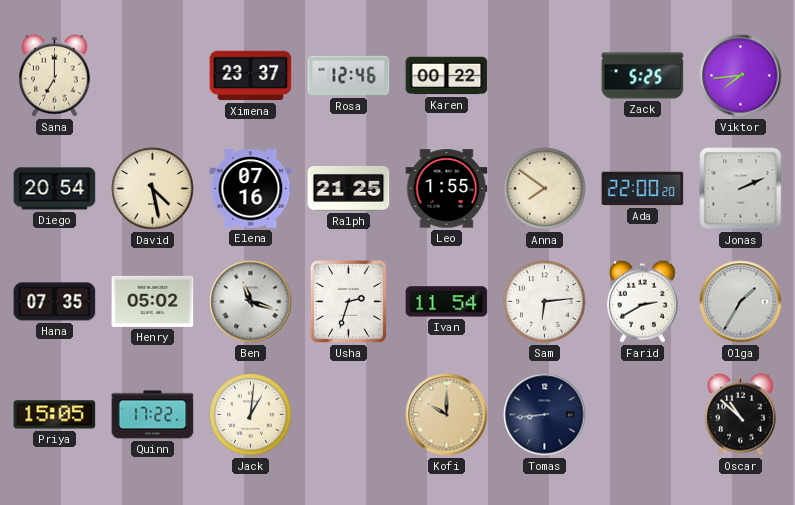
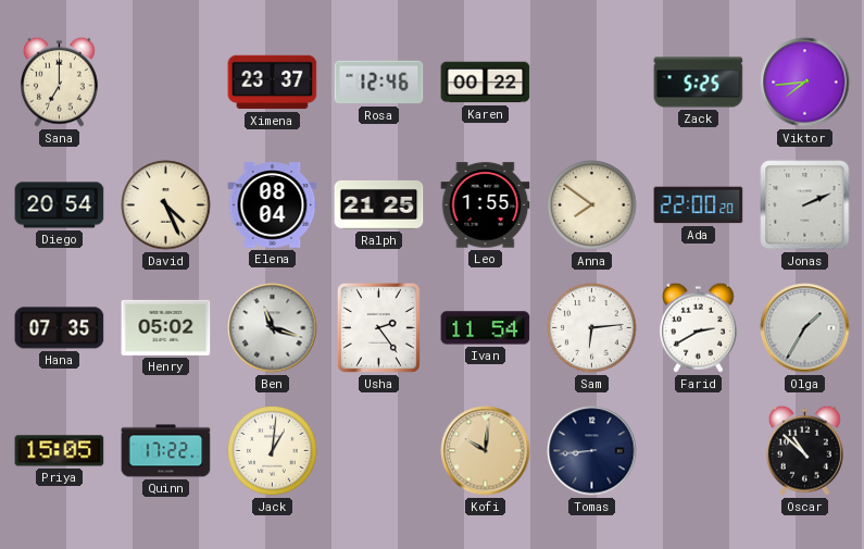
David: 4:28 -> 4:26
Elena: 07:16 -> 08:04
Usha: 2:33 -> 2:24
Kofi: 10:00 -> 10:01
